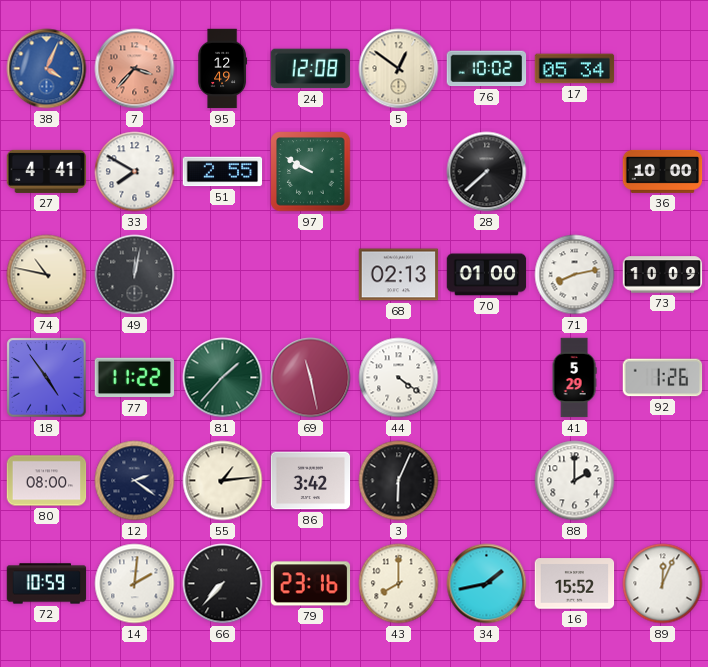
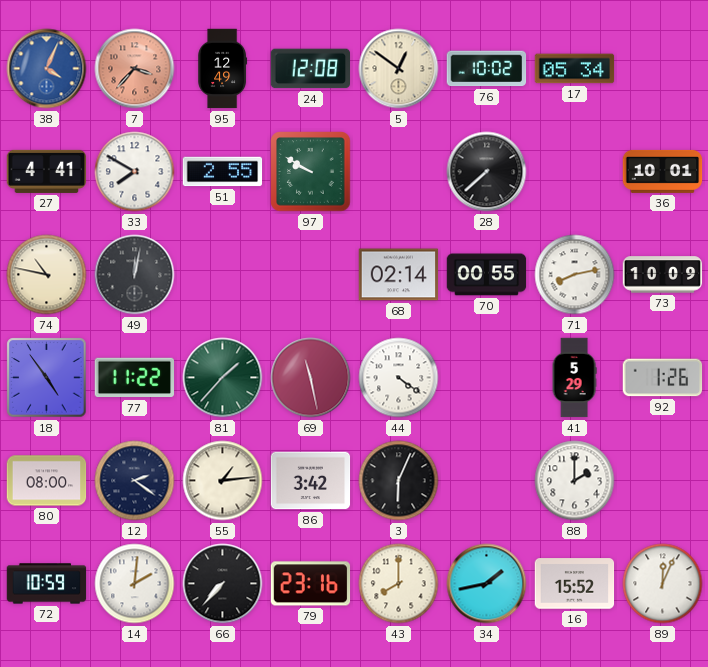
36: 10:00 -> 10:01
68: 02:13 -> 02:14
70: 01:00 -> 00:55
